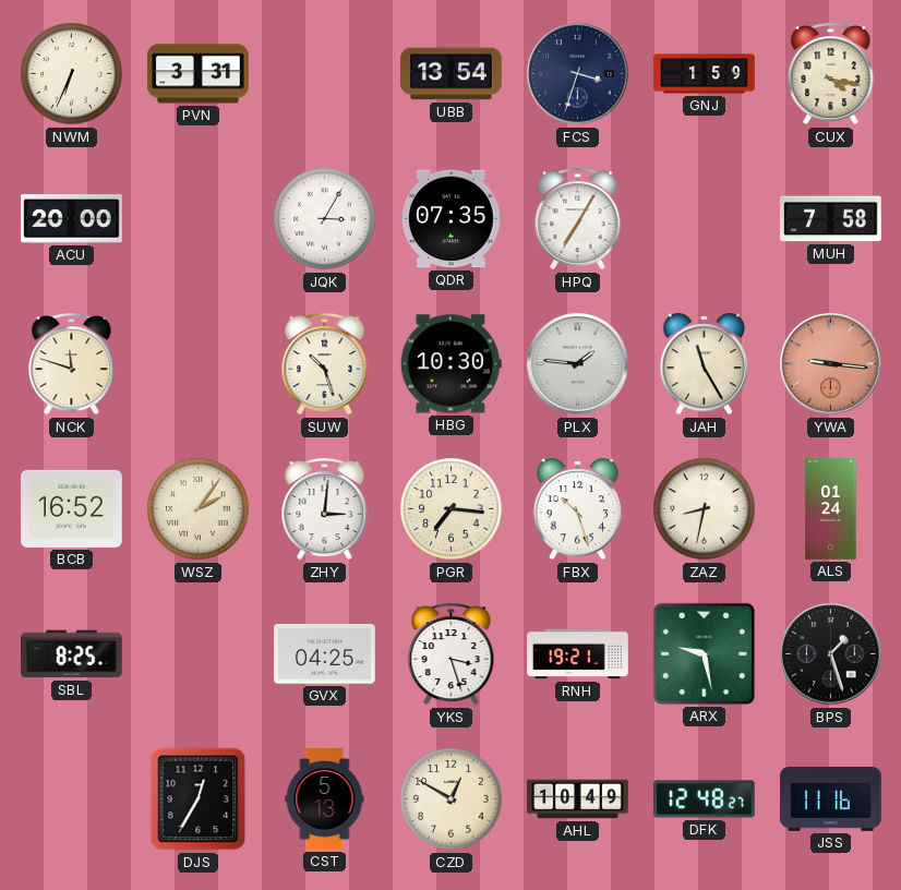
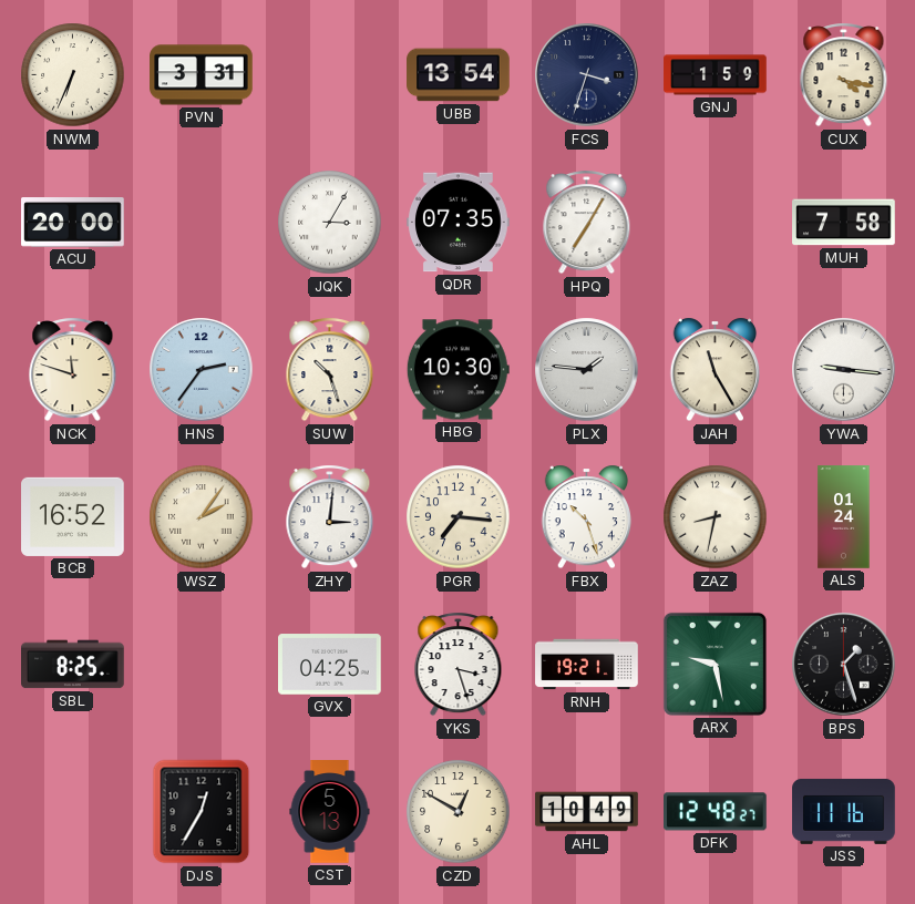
HNS: none -> 2:36
YWA dial: salmon -> white
